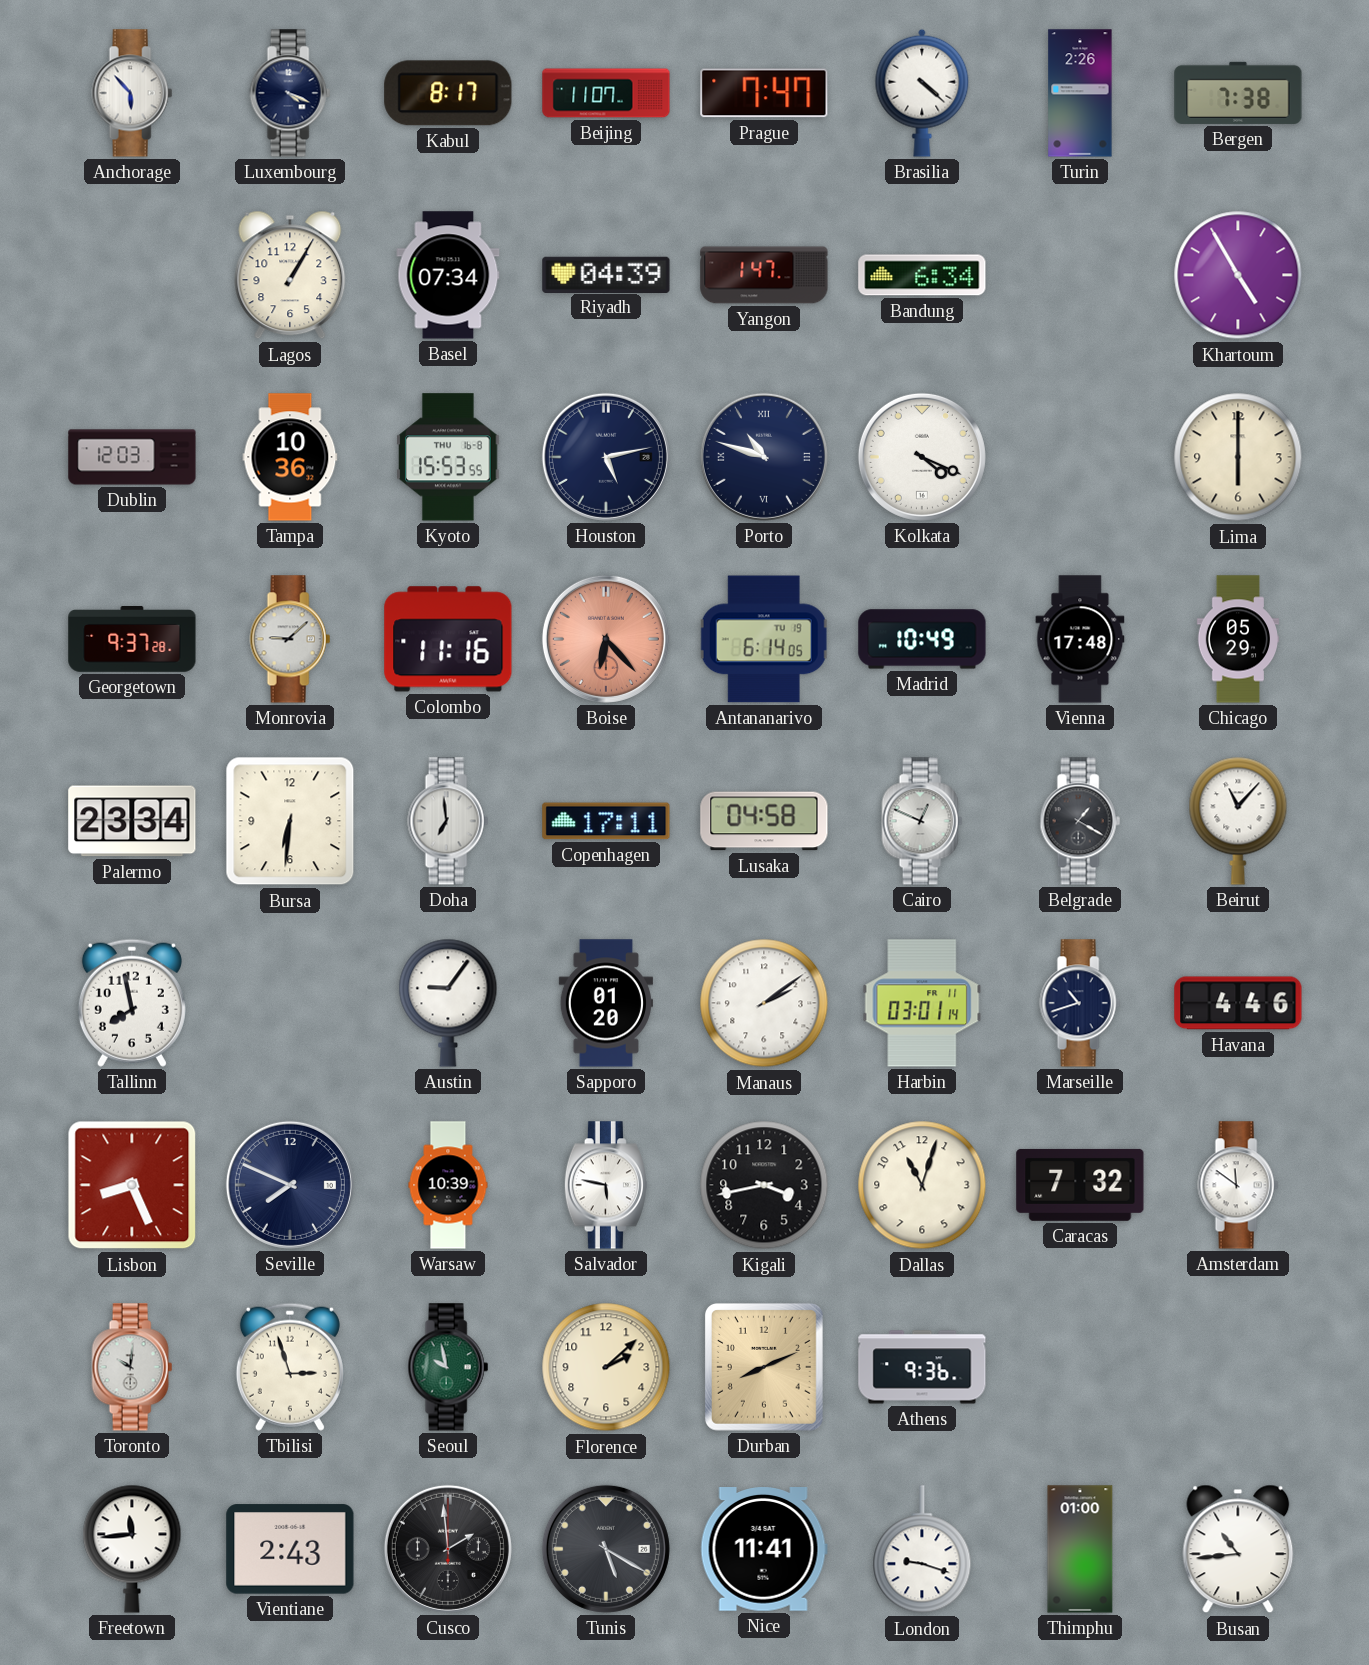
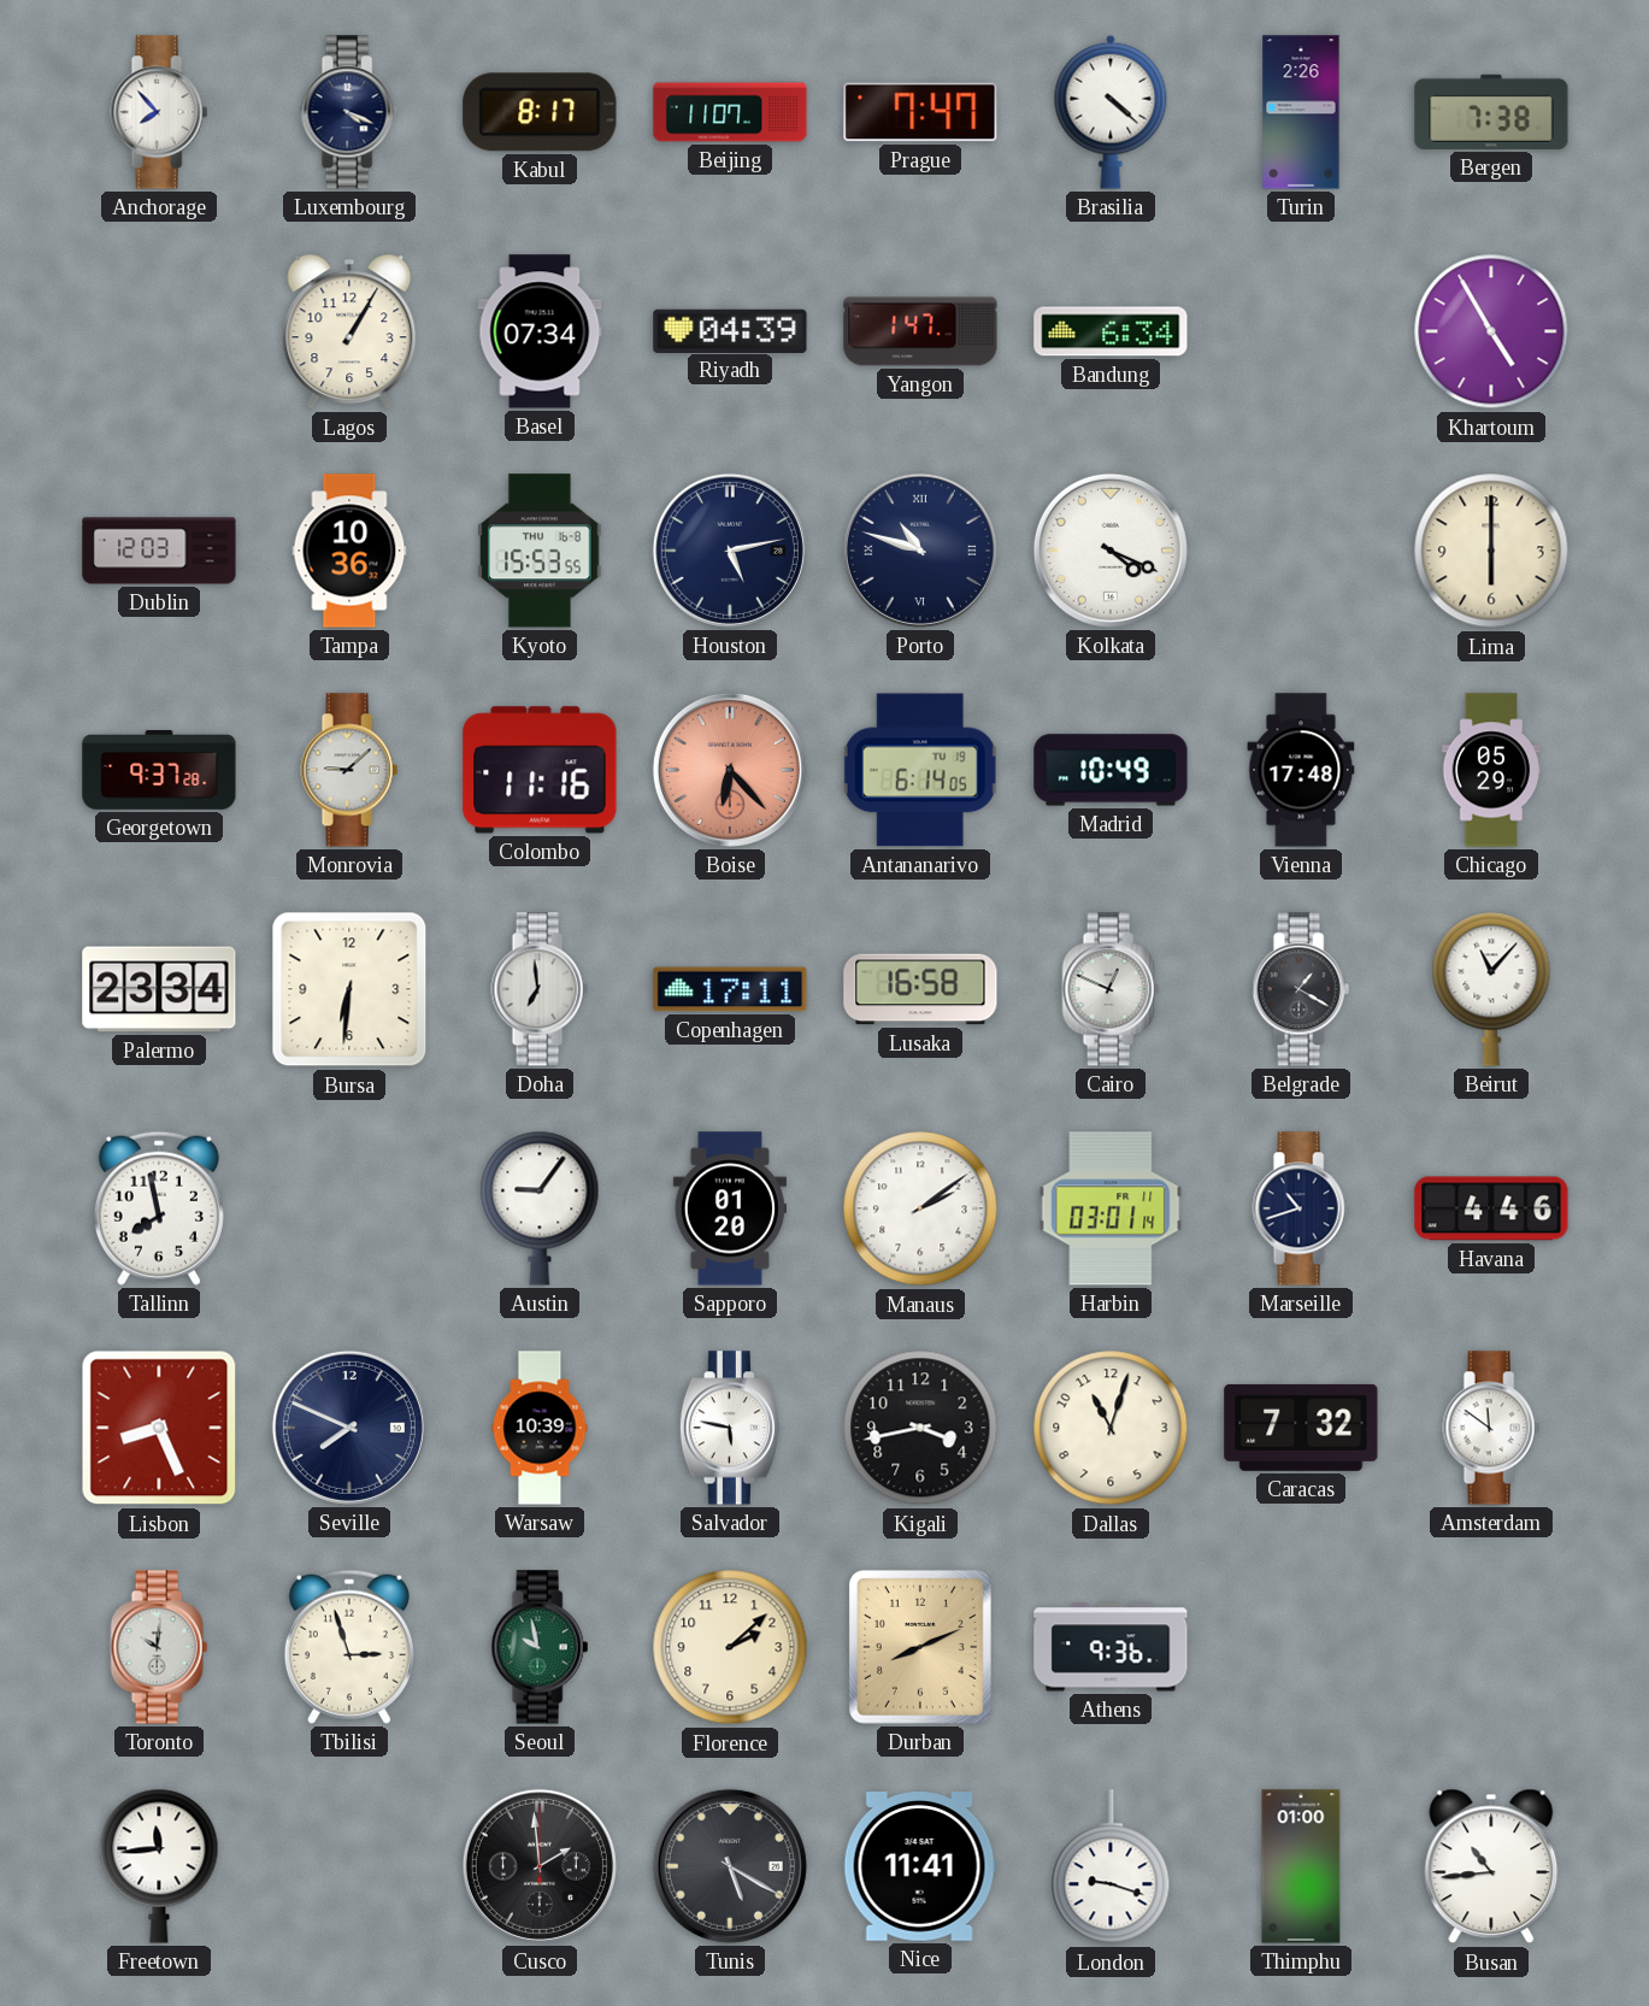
Anchorage: 5:53 -> 7:53
Lusaka: 04:58 -> 16:58
Vientiane: 2:43 -> none
